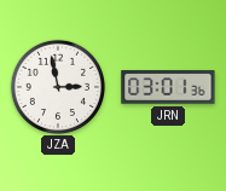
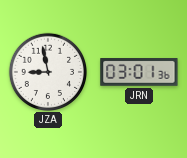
JZA: 2:58 -> 8:58
